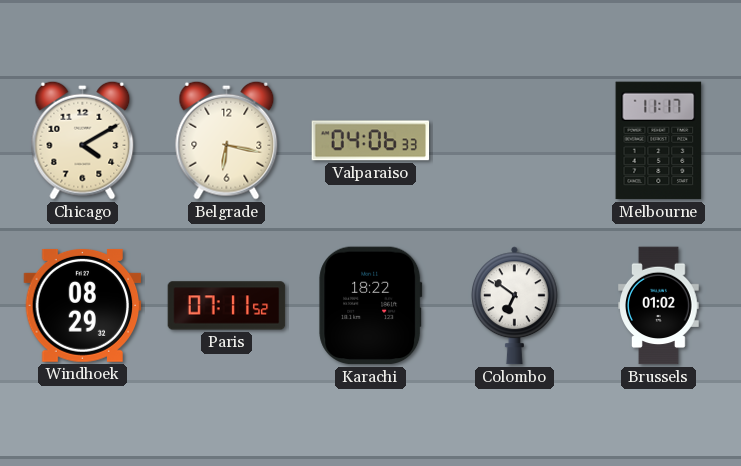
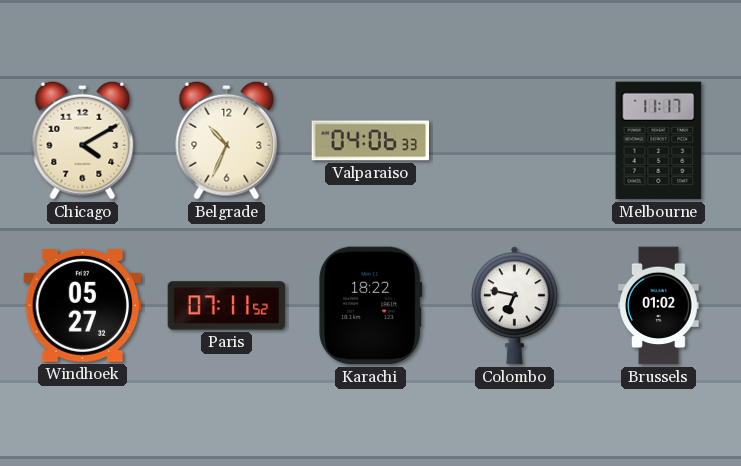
Belgrade: 6:17 -> 10:34
Windhoek: 08:29 -> 05:27
Colombo: 6:51 -> 6:47
